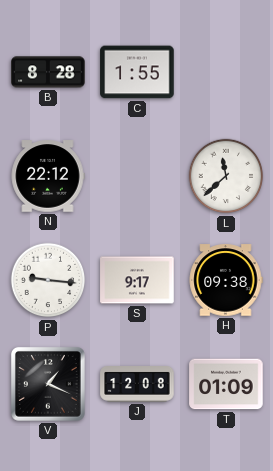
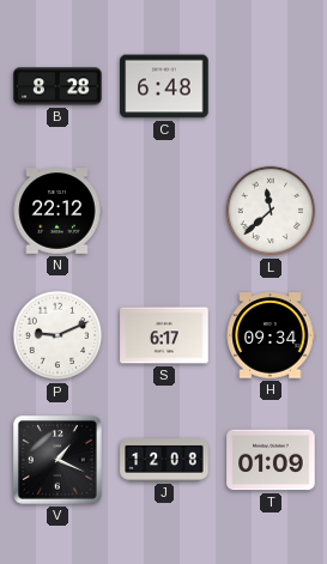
C: 1:55 -> 6:48
P: 9:16 -> 9:11
S: 9:17 -> 6:17
H: 09:38 -> 09:34
